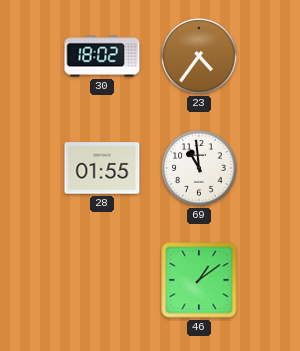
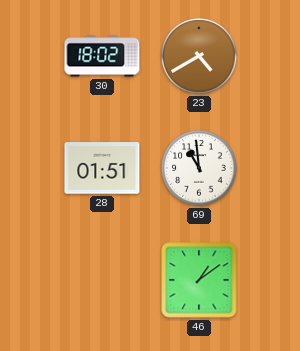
23: 4:36 -> 4:40
28: 01:55 -> 01:51
